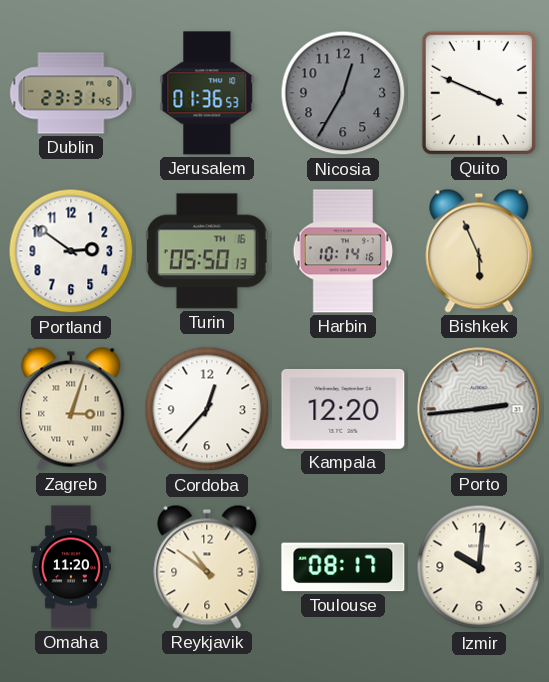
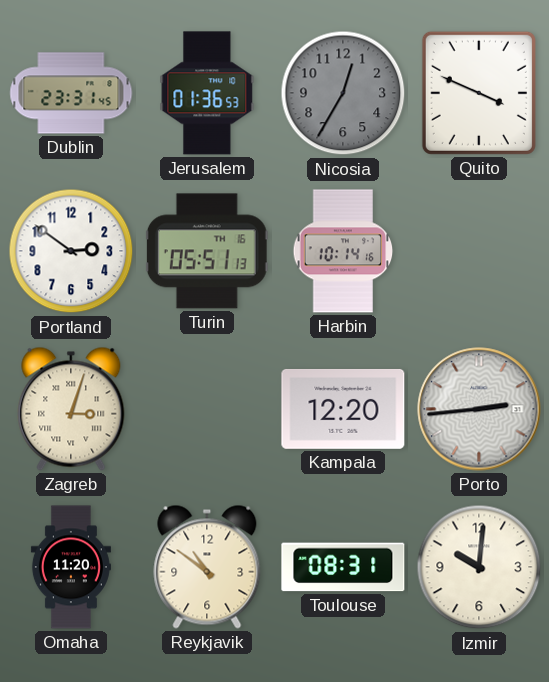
Turin: 05:50 -> 05:51
Bishkek: 5:56 -> none
Cordoba: 12:37 -> none
Toulouse: 08:17 -> 08:31
